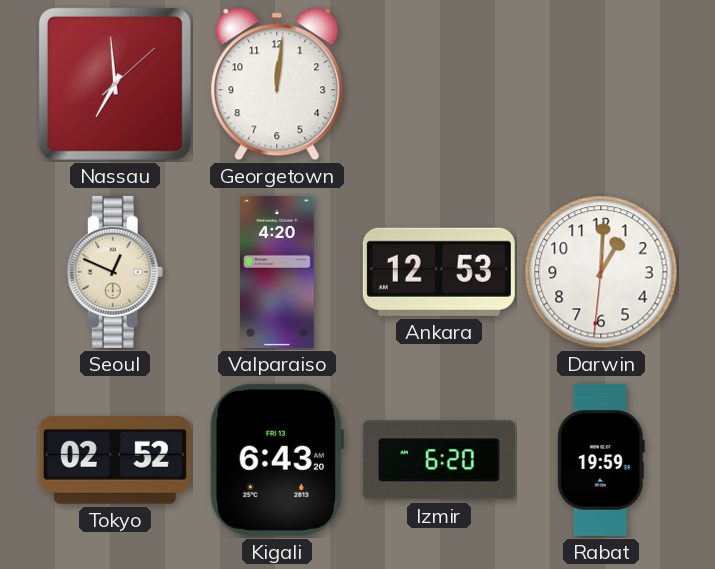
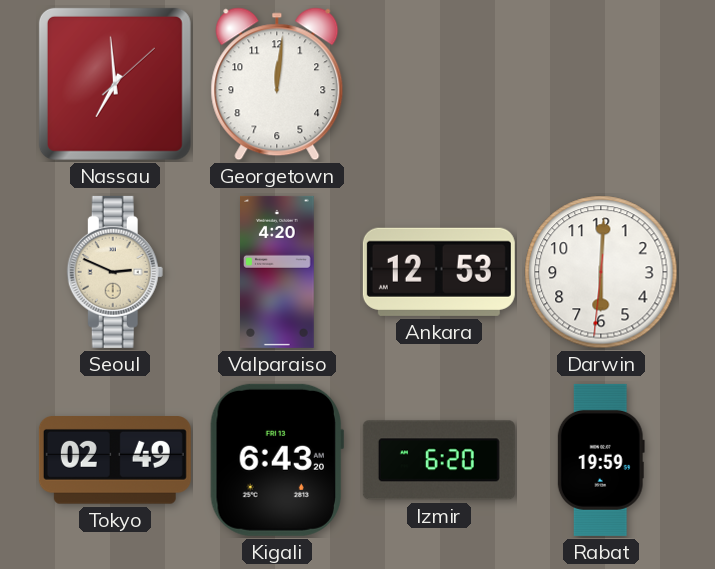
Seoul: 12:49 -> 2:49
Darwin: 1:00 -> 6:00
Tokyo: 02:52 -> 02:49
